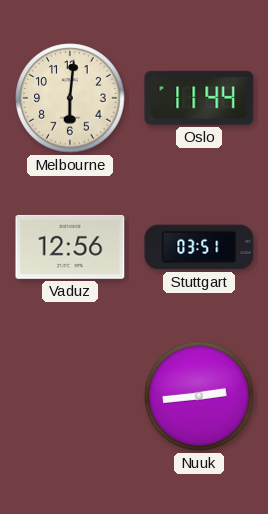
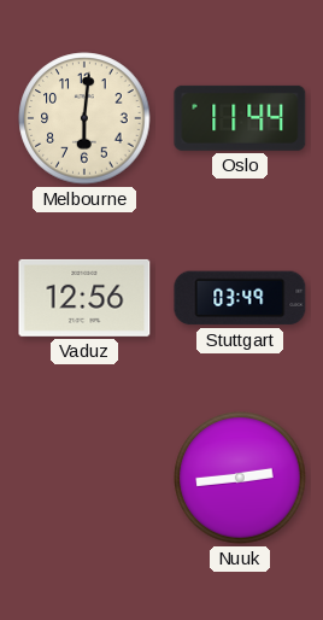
Stuttgart: 03:51 -> 03:49
